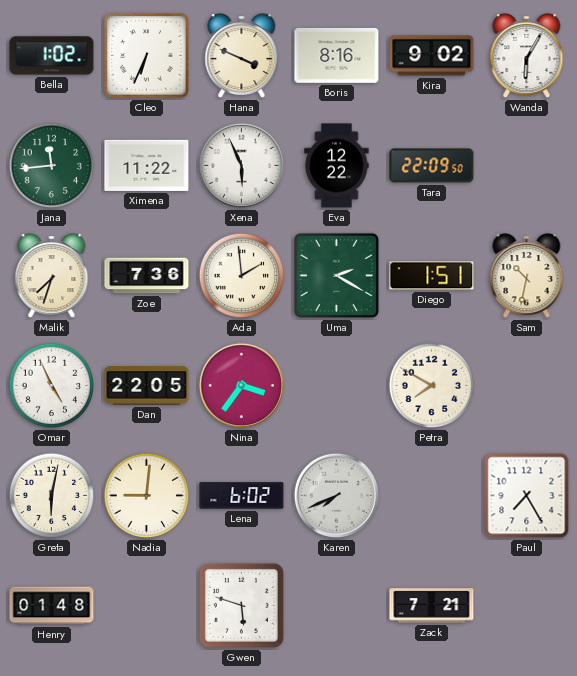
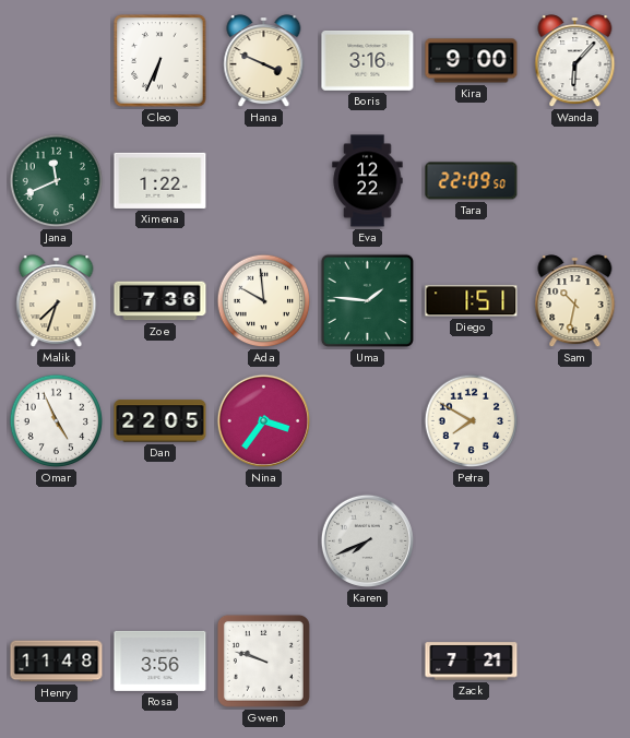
Bella: 1:02 -> none
Boris: 8:16 -> 3:16
Kira: 9:02 -> 9:00
Wanda: 6:05 -> 6:07
Jana: 11:44 -> 11:41
Ximena: 11:22 -> 1:22
Xena: 5:56 -> none
Ada: 1:59 -> 9:59
Uma: 2:20 -> 1:46
Greta: 6:02 -> none
Nadia: 9:01 -> none
Lena: 6:02 -> none
Paul: 7:25 -> none
Henry: 01:48 -> 11:48
Rosa: none -> 3:56
Gwen: 5:48 -> 9:48
